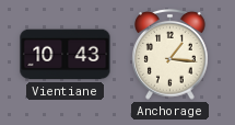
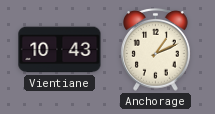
Anchorage: 1:16 -> 1:11
